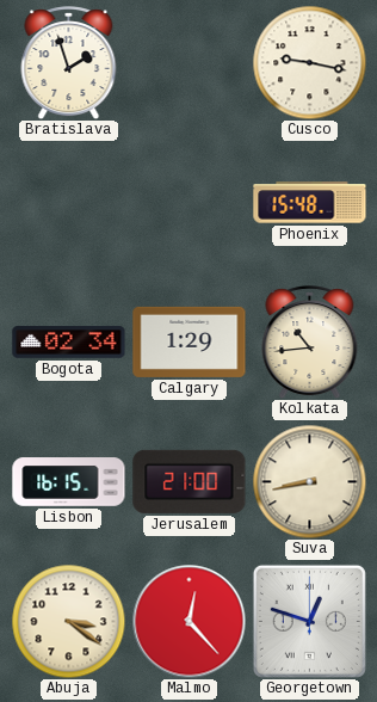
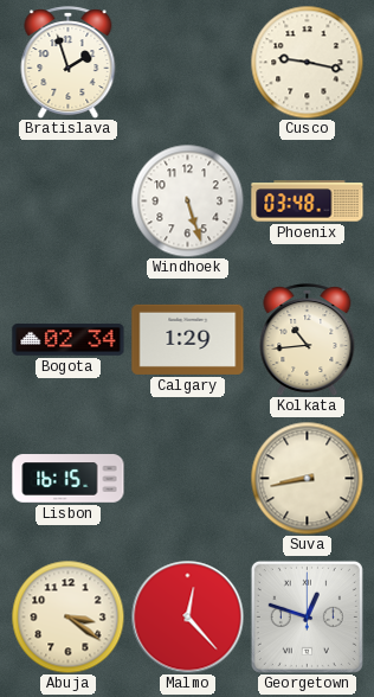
Windhoek: none -> 5:27
Phoenix: 15:48 -> 03:48
Jerusalem: 21:00 -> none
